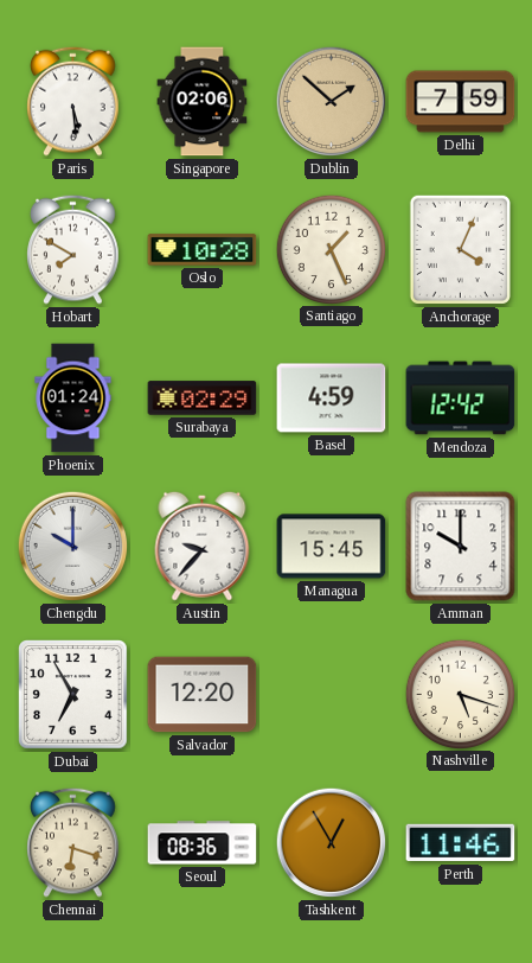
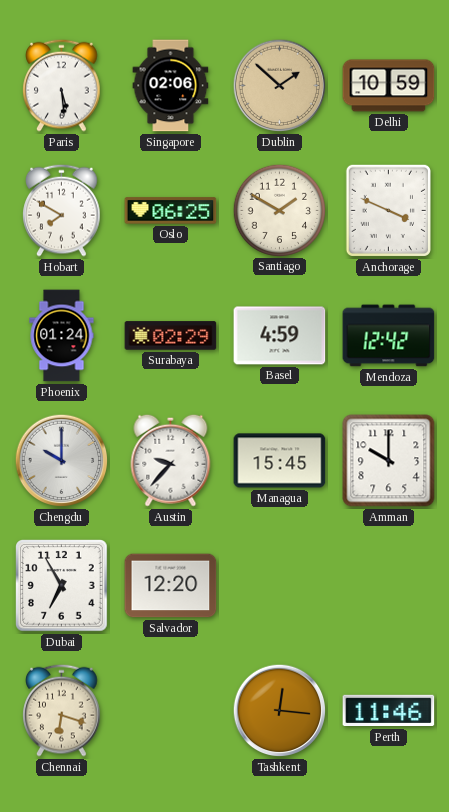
Delhi: 7:59 -> 10:59
Oslo: 10:28 -> 06:25
Santiago: 1:26 -> 1:50
Anchorage: 4:04 -> 3:49
Nashville: 5:18 -> none
Seoul: 08:36 -> none
Tashkent: 12:55 -> 12:16
